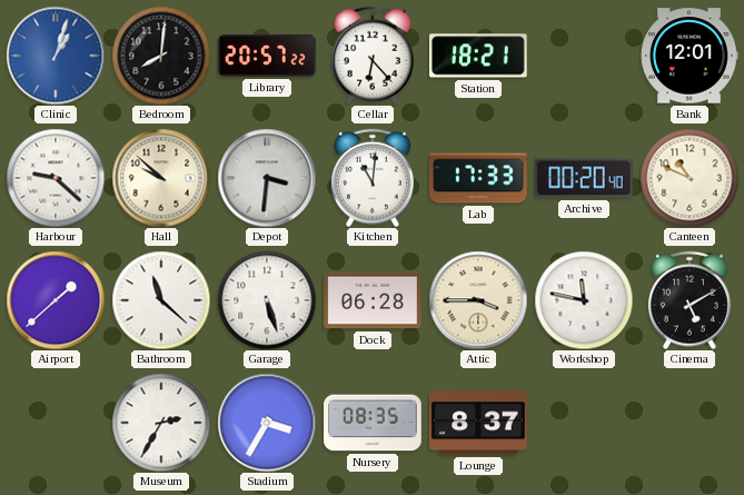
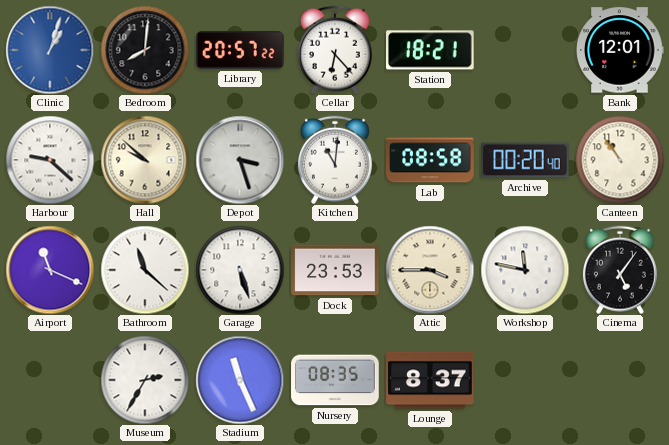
Depot: 3:31 -> 3:27
Lab: 17:33 -> 08:58
Canteen: 10:49 -> 10:54
Airport: 1:38 -> 11:19
Dock: 06:28 -> 23:53
Cinema: 5:10 -> 5:06
Stadium: 3:35 -> 11:26
